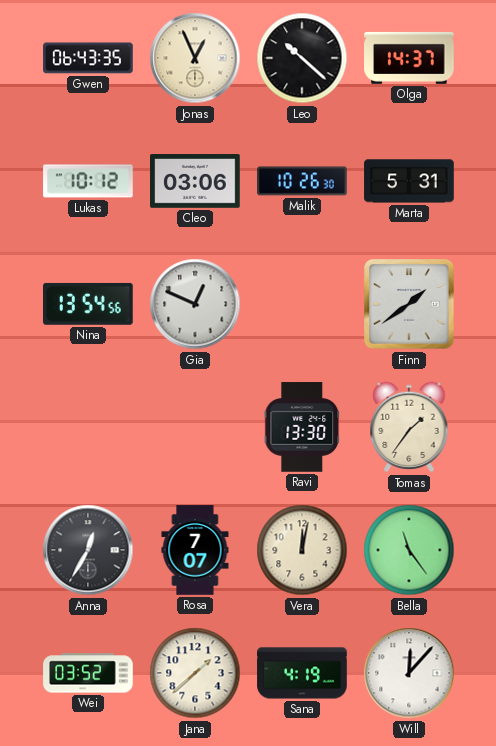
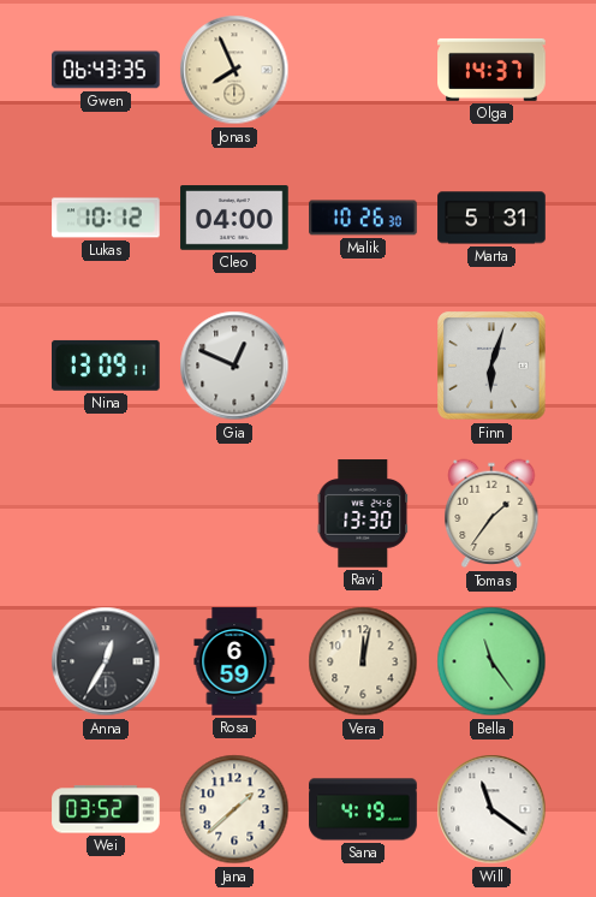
Jonas: 12:56 -> 7:56
Leo: 10:22 -> none
Cleo: 03:06 -> 04:00
Nina: 13:54 -> 13:09
Finn: 1:39 -> 6:03
Rosa: 7:07 -> 6:59
Will: 12:07 -> 11:21
